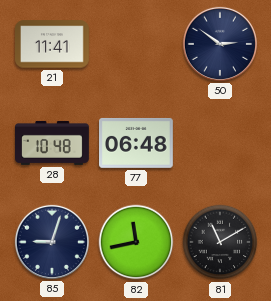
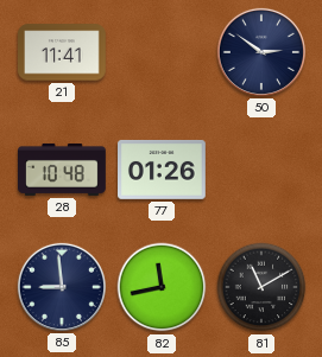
77: 06:48 -> 01:26
85: 9:03 -> 8:59
